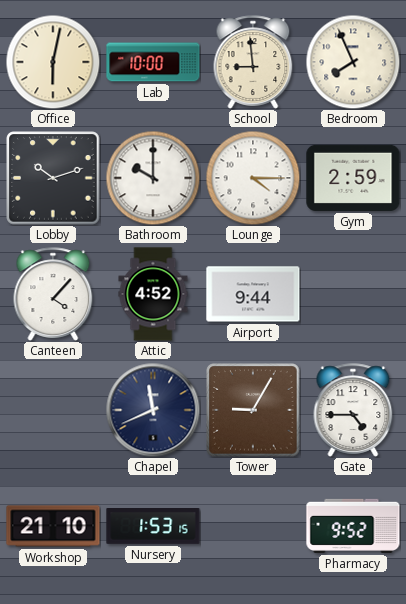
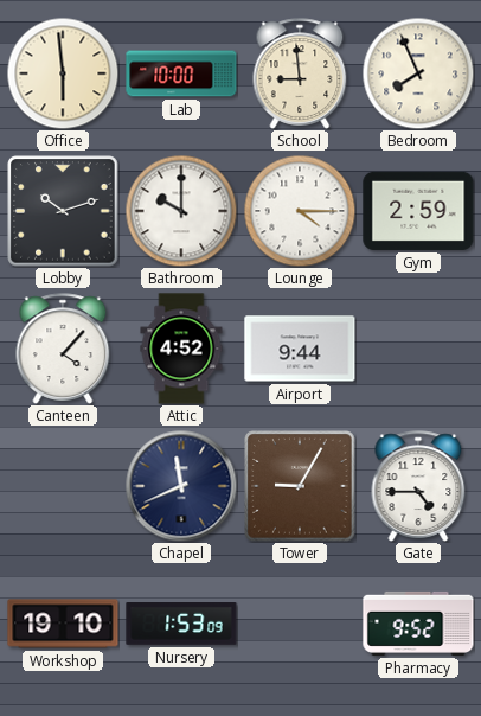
Office: 6:02 -> 5:59
Workshop: 21:10 -> 19:10
Nursery: 1:53:15 -> 1:53:09
